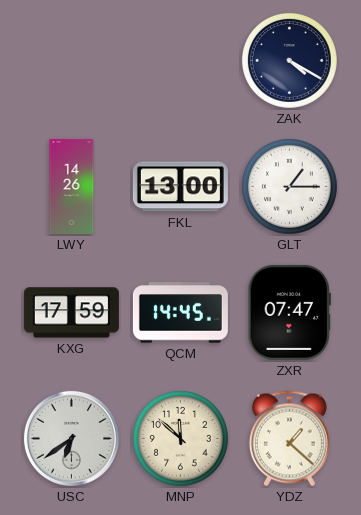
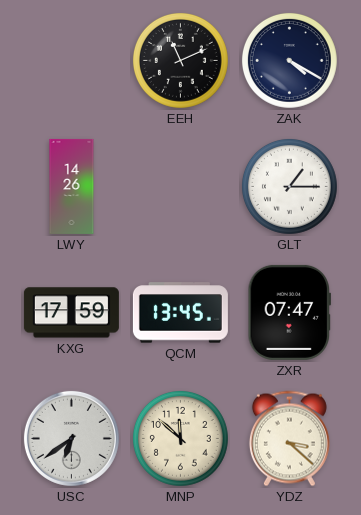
EEH: none -> 11:11
FKL: 13:00 -> none
QCM: 14:45 -> 13:45
YDZ: 1:22 -> 3:22
